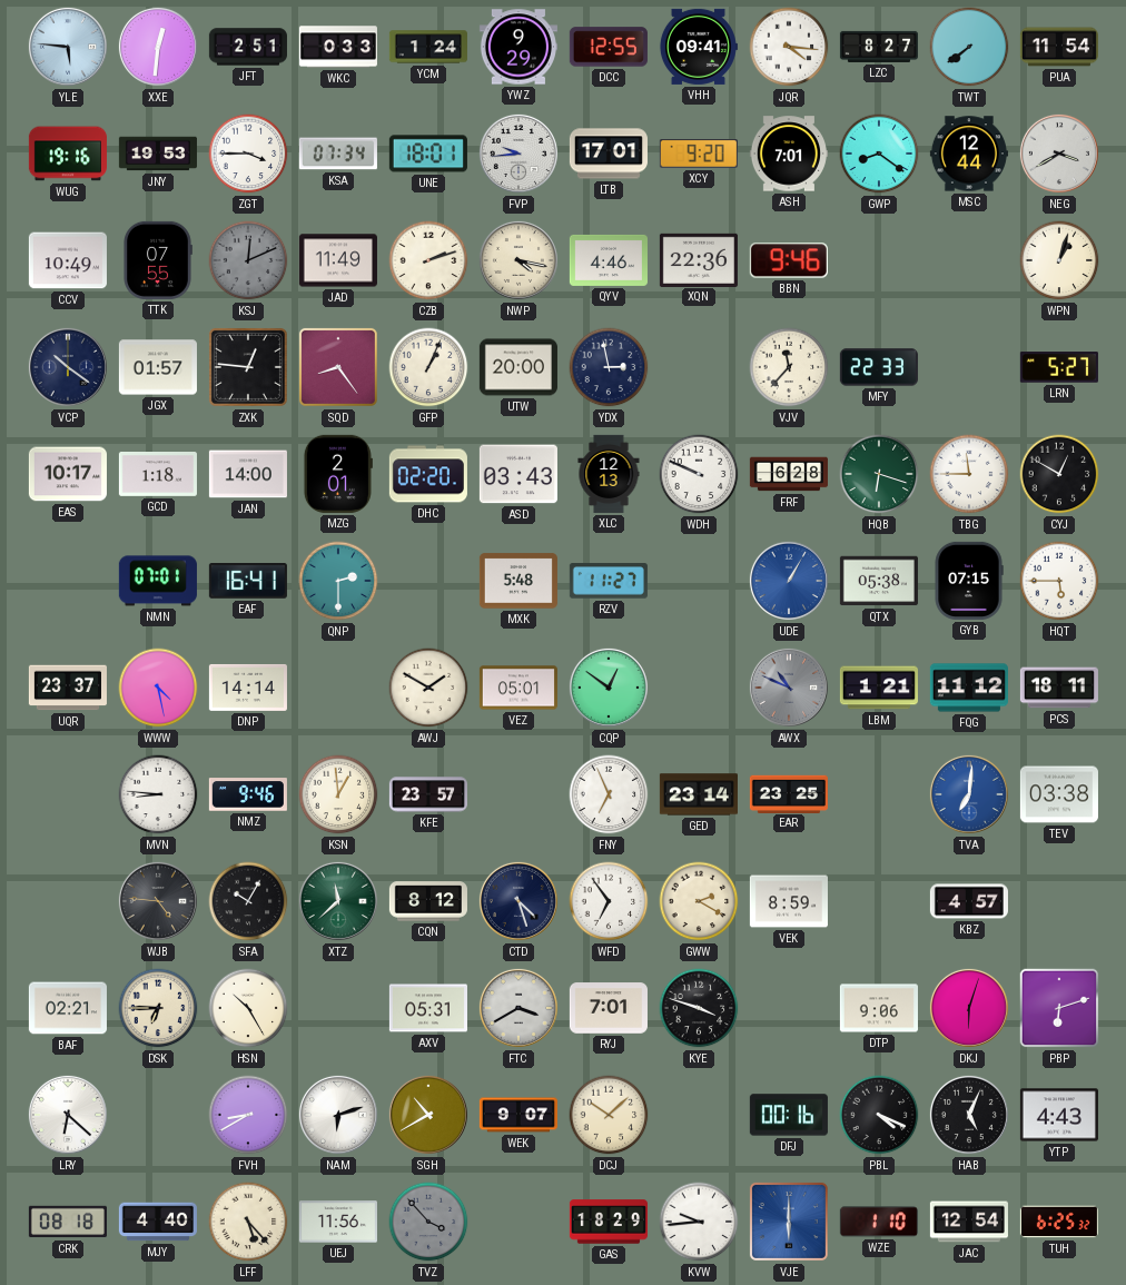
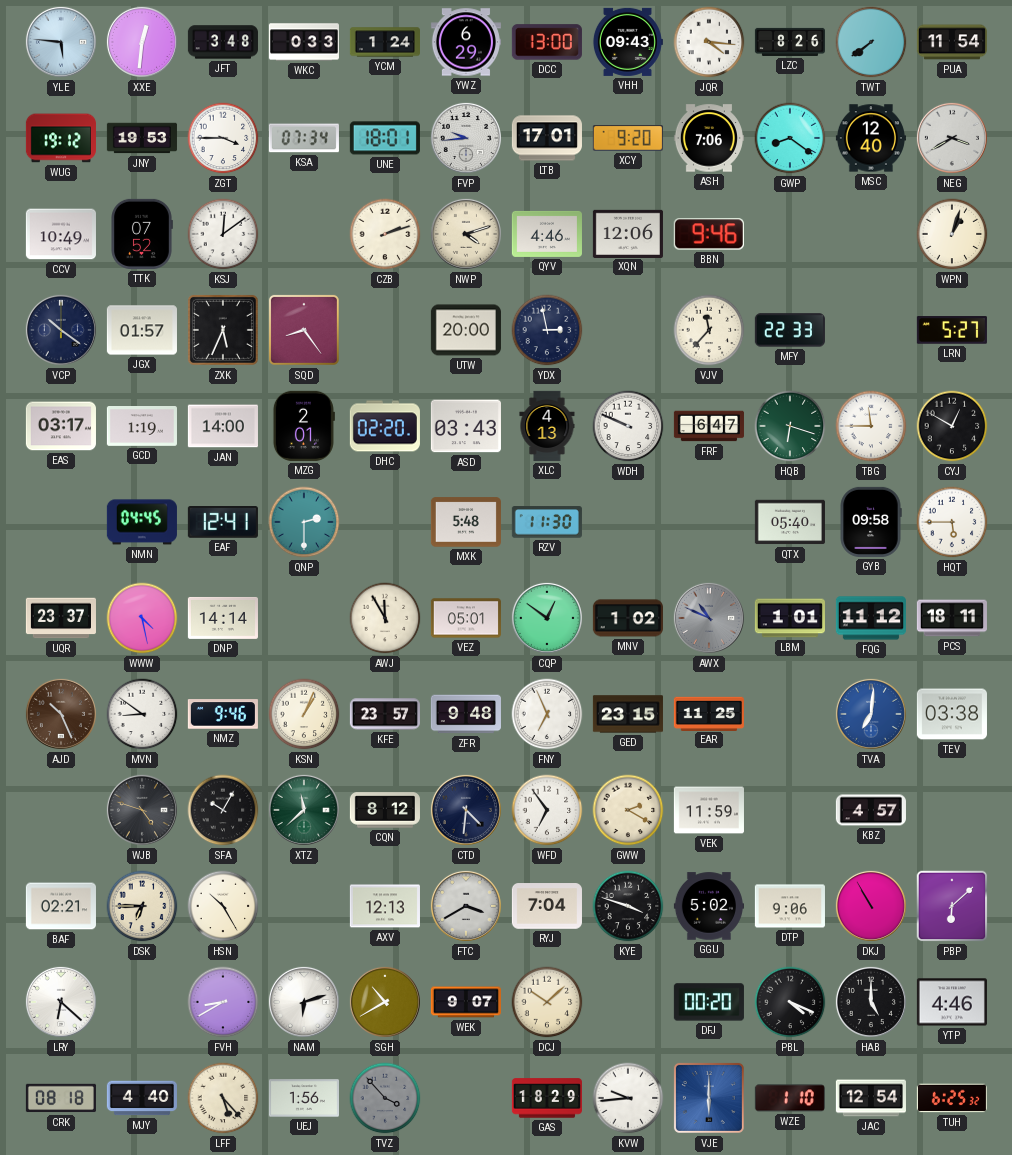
JFT: 2:51 -> 3:48
YWZ: 9:29 -> 6:29
DCC: 12:55 -> 13:00
VHH: 09:41 -> 09:43
LZC: 8:27 -> 8:26
WUG: 19:16 -> 19:12
ASH: 7:01 -> 7:06
MSC: 12:44 -> 12:40
TTK: 07:55 -> 07:52
KSJ: 12:11 -> 12:09
KSJ dial: grey -> white
JAD: 11:49 -> none
NWP: 4:17 -> 4:12
XQN: 22:36 -> 12:06
ZXK: 12:46 -> 5:34
GFP: 1:04 -> none
EAS: 10:17 -> 03:17
GCD: 1:18 -> 1:19
XLC: 12:13 -> 4:13
FRF: 6:28 -> 6:47
NMN: 07:01 -> 04:45
EAF: 16:41 -> 12:41
RZV: 11:27 -> 11:30
UDE: 1:05 -> none
QTX: 05:38 -> 05:40
GYB: 07:15 -> 09:58
AWJ: 1:50 -> 11:55
MNV: none -> 1:02
LBM: 1:21 -> 1:01
AJD: none -> 10:26
MVN: 8:46 -> 8:51
KSN: 12:59 -> 1:04
ZFR: none -> 9:48
GED: 23:14 -> 23:15
EAR: 23:25 -> 11:25
WJB: 4:46 -> 4:48
CTD: 4:27 -> 4:31
VEK: 8:59 -> 11:59
AXV: 05:31 -> 12:13
RYJ: 7:01 -> 7:04
GGU: none -> 5:02
DKJ: 6:03 -> 10:55
PBP: 6:12 -> 6:08
DFJ: 00:16 -> 00:20
HAB: 5:04 -> 5:00
YTP: 4:43 -> 4:46
UEJ: 11:56 -> 1:56
